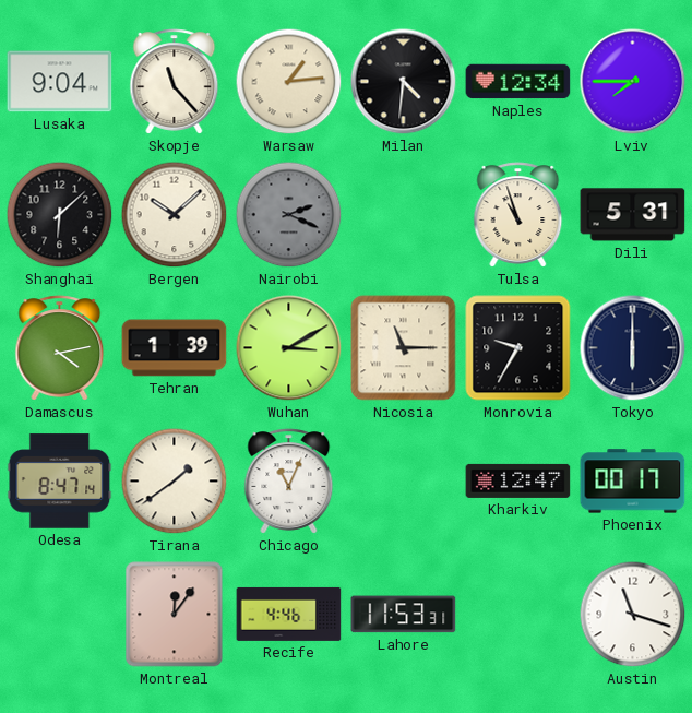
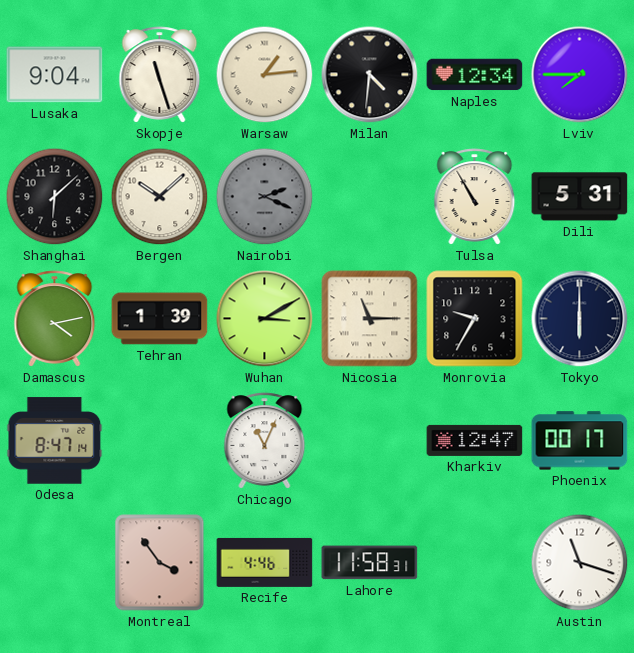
Skopje: 11:23 -> 11:27
Tulsa: 10:57 -> 10:55
Tirana: 1:39 -> none
Montreal: 12:06 -> 3:54
Lahore: 11:53 -> 11:58
